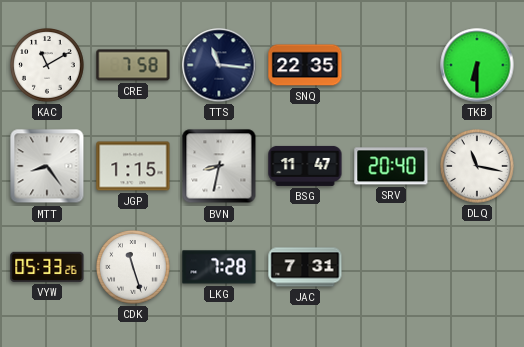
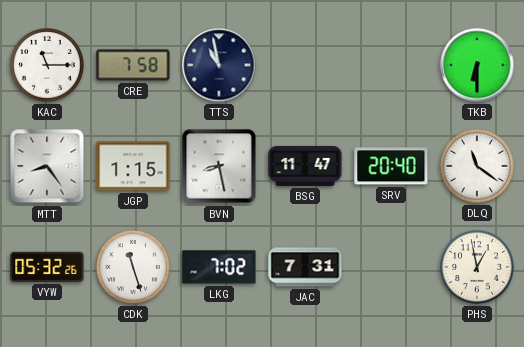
KAC: 11:10 -> 11:15
TTS: 11:16 -> 10:58
SNQ: 22:35 -> none
BVN: 8:32 -> 8:28
DLQ: 11:17 -> 11:21
VYW: 05:33 -> 05:32
LKG: 7:28 -> 7:02
PHS: none -> 12:58
